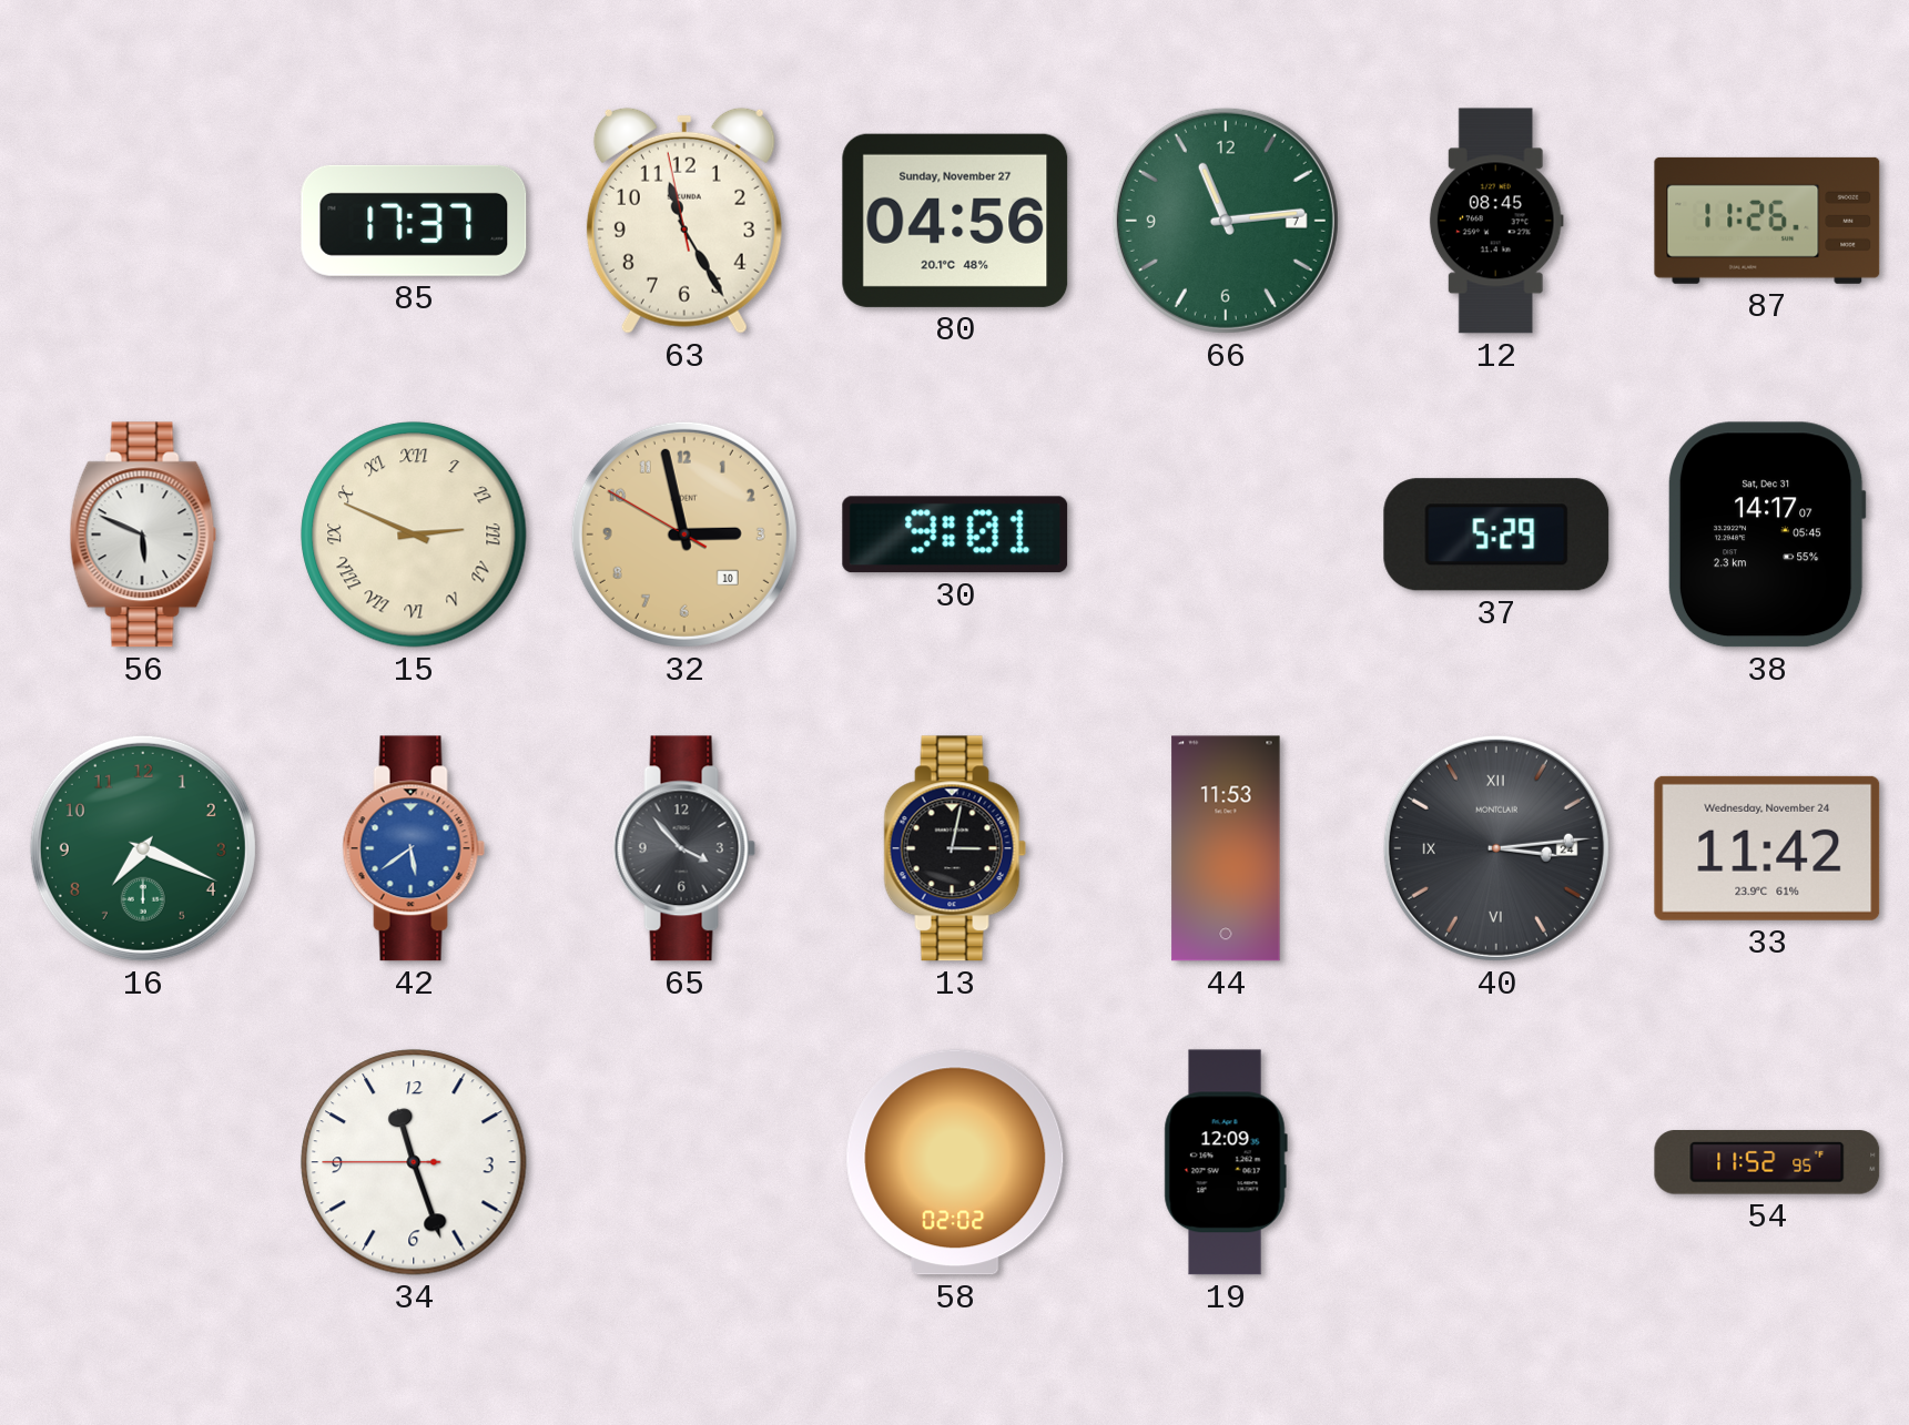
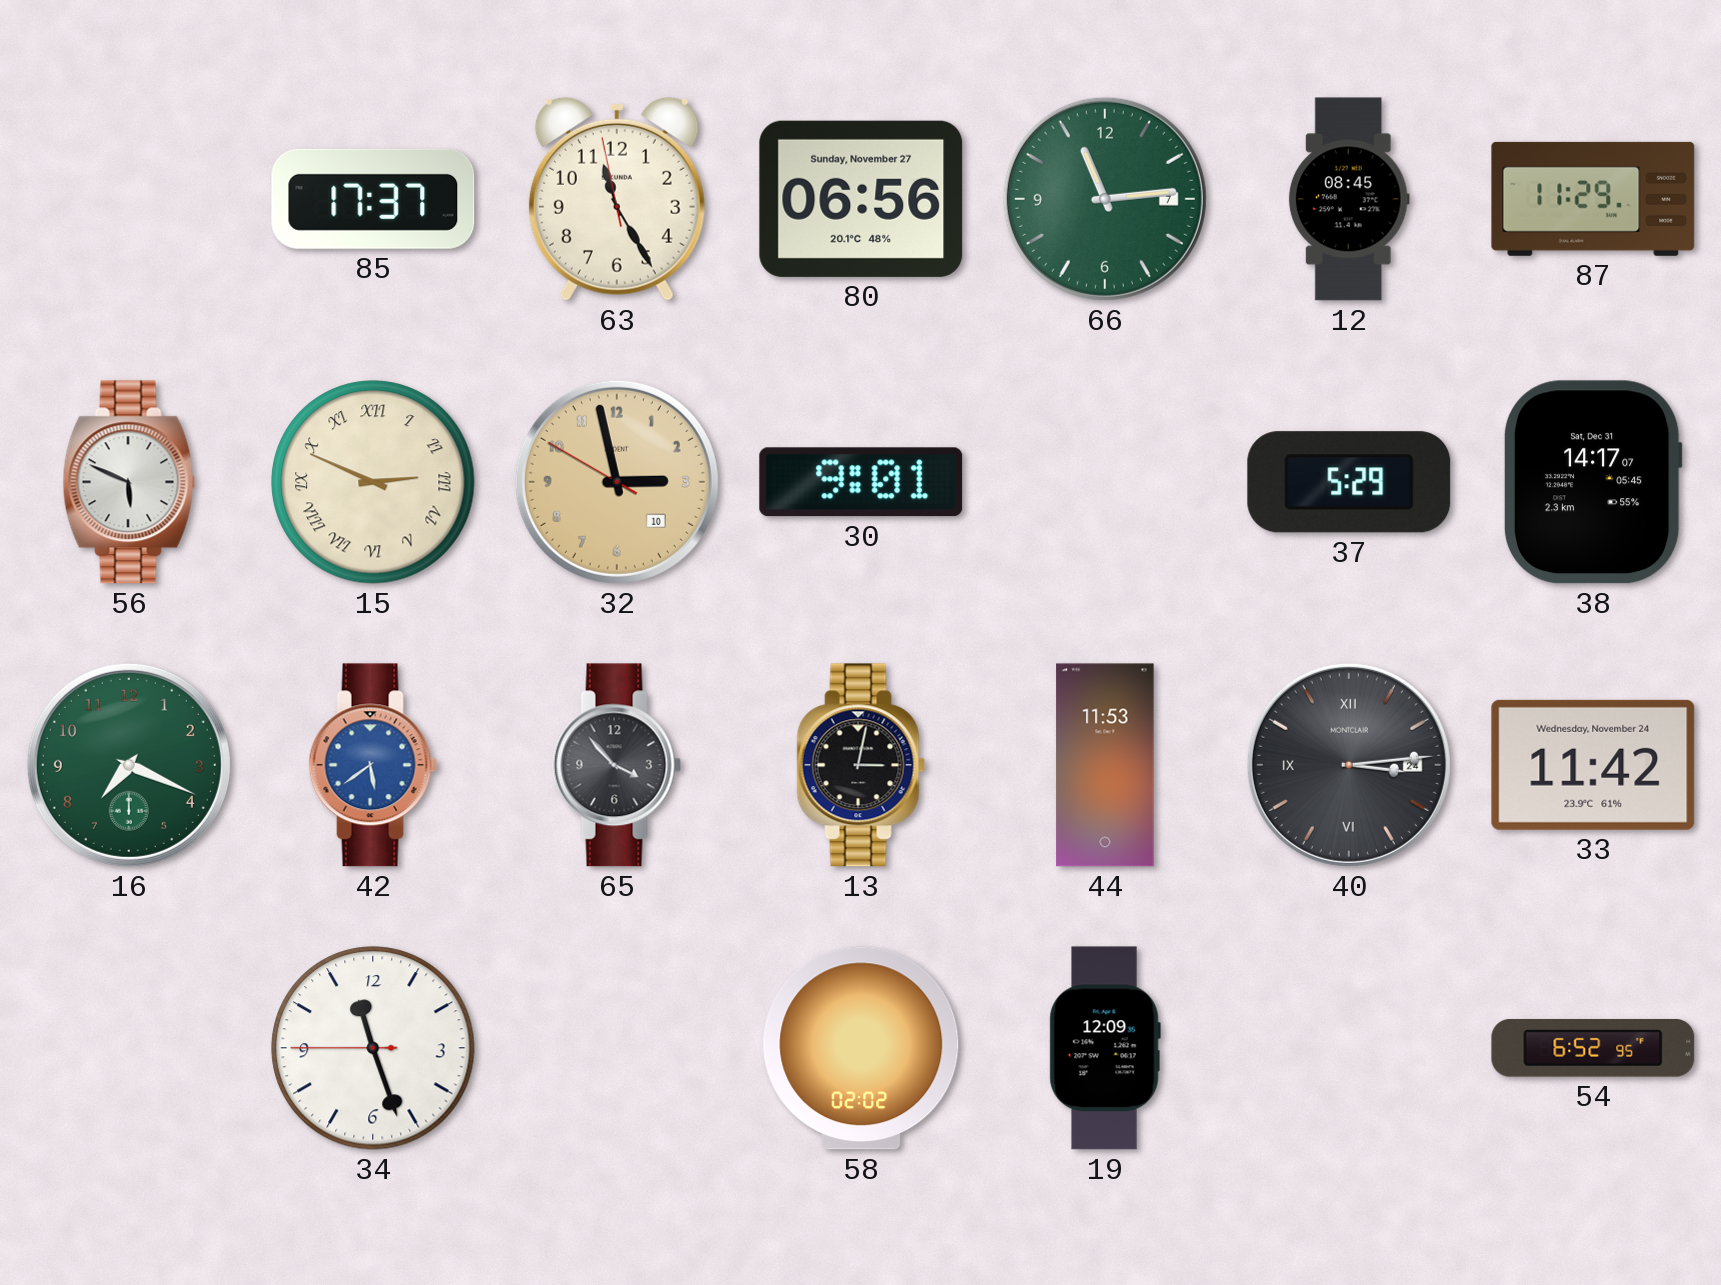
80: 04:56 -> 06:56
87: 11:26 -> 11:29
54: 11:52 -> 6:52
